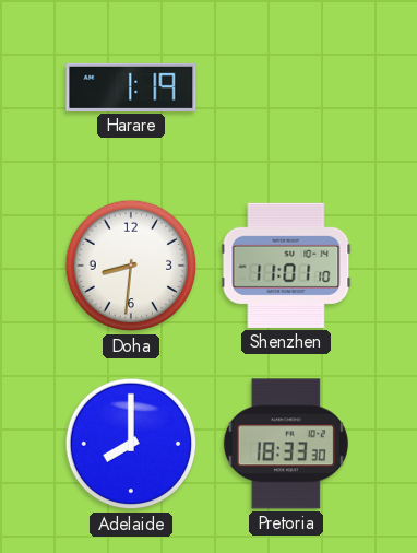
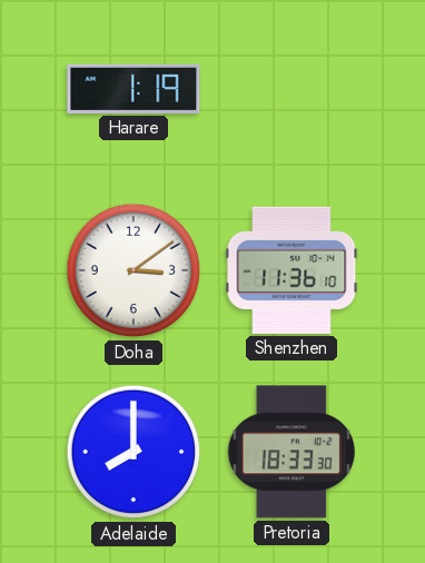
Doha: 8:31 -> 3:09
Shenzhen: 11:01 -> 11:36
